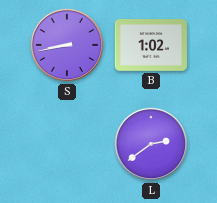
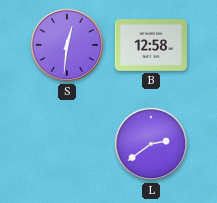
S: 8:43 -> 12:31
B: 1:02 -> 12:58
